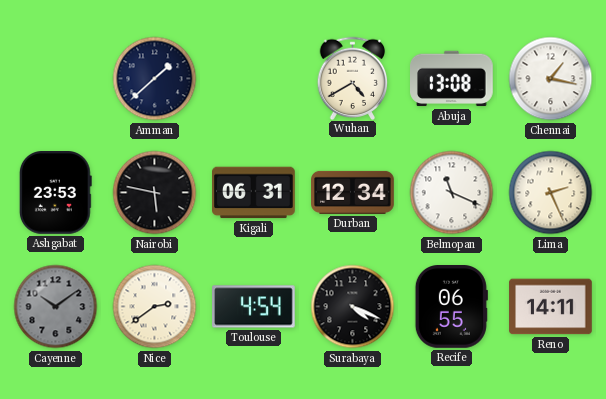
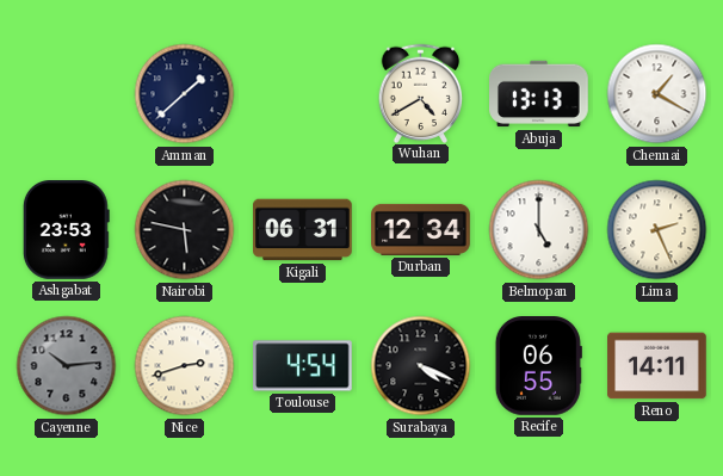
Abuja: 13:08 -> 13:13
Chennai: 1:17 -> 1:20
Belmopan: 11:19 -> 5:00
Cayenne: 10:09 -> 10:14
Nice: 2:39 -> 2:42
